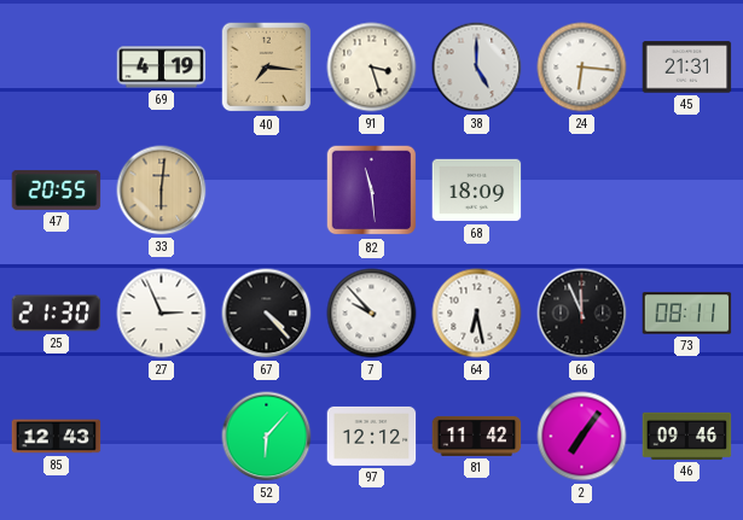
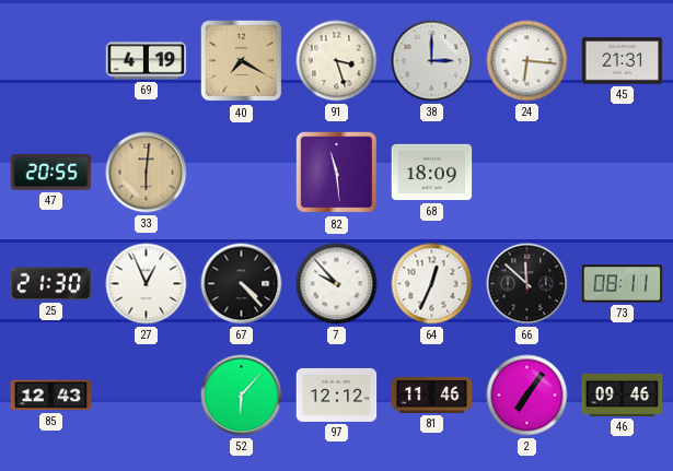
40: 7:16 -> 7:20
38: 5:00 -> 3:00
27: 2:56 -> 12:56
64: 6:28 -> 12:34
66: 11:56 -> 11:52
81: 11:42 -> 11:46
